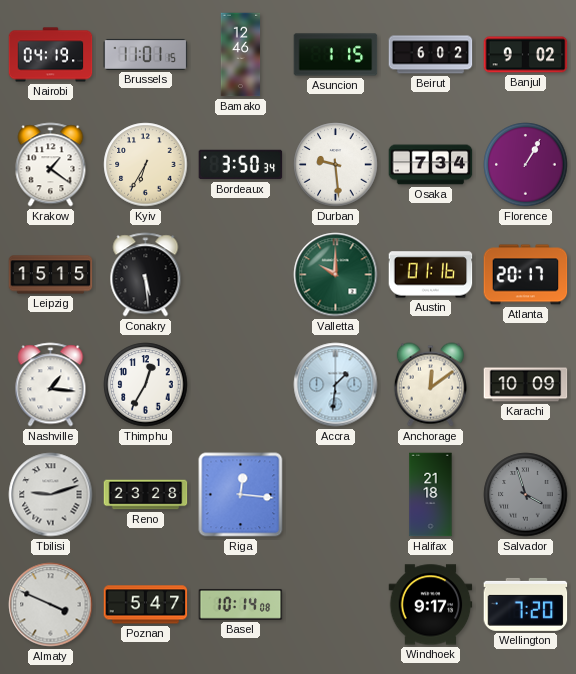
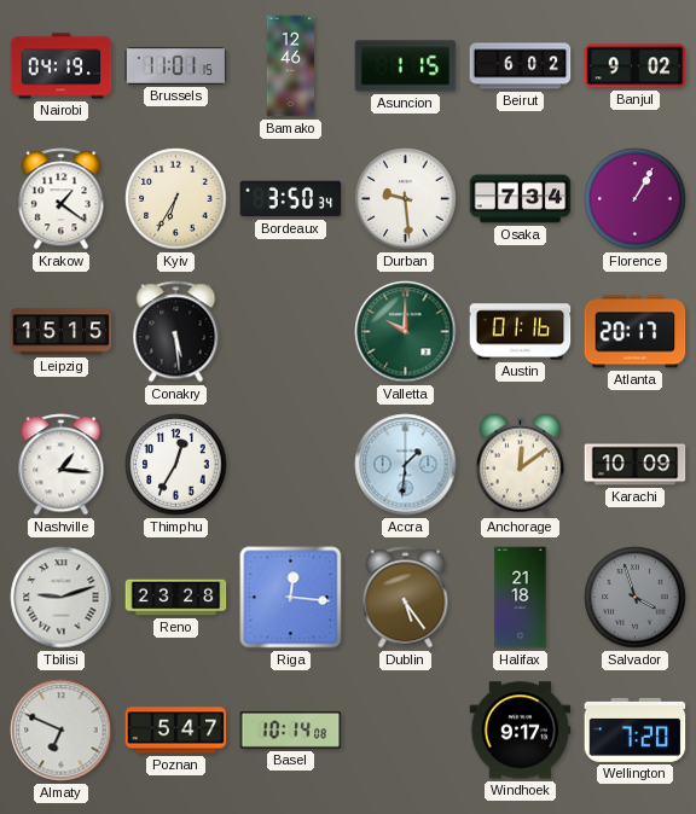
Dublin: none -> 5:24
Almaty: 3:49 -> 6:49
